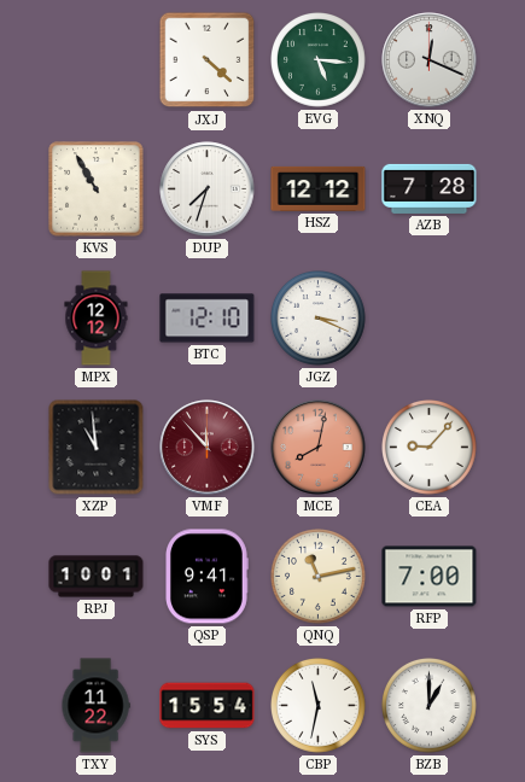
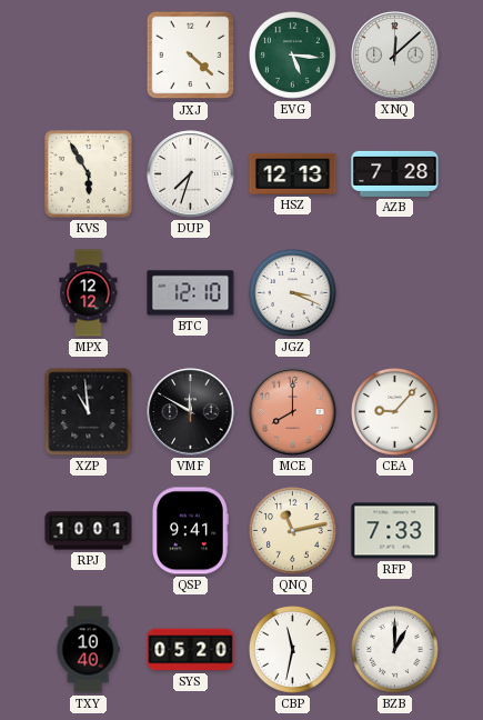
XNQ: 12:19 -> 12:08
KVS: 10:55 -> 5:55
HSZ: 12:12 -> 12:13
VMF: 11:53 -> 11:50
VMF dial: burgundy -> black
MCE: 8:02 -> 8:00
RFP: 7:00 -> 7:33
TXY: 11:22 -> 10:40
SYS: 15:54 -> 05:20
